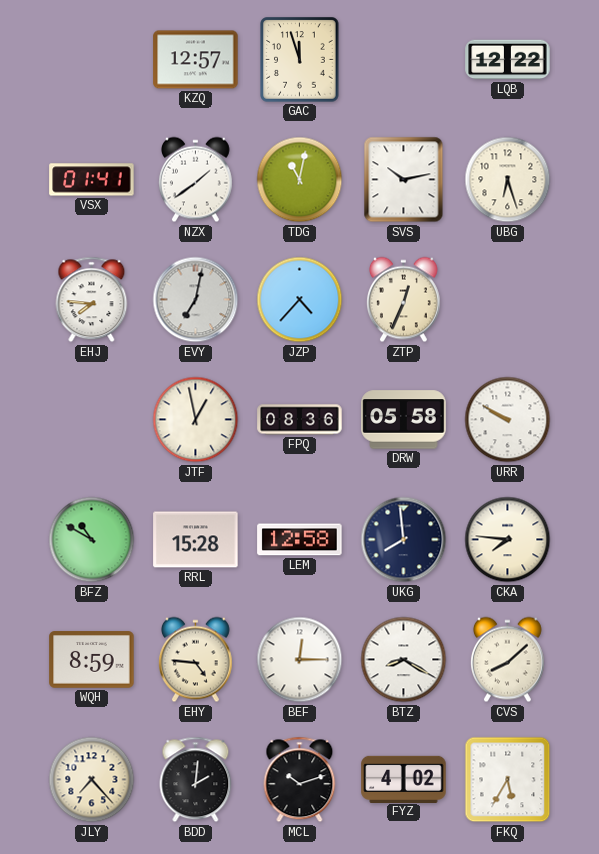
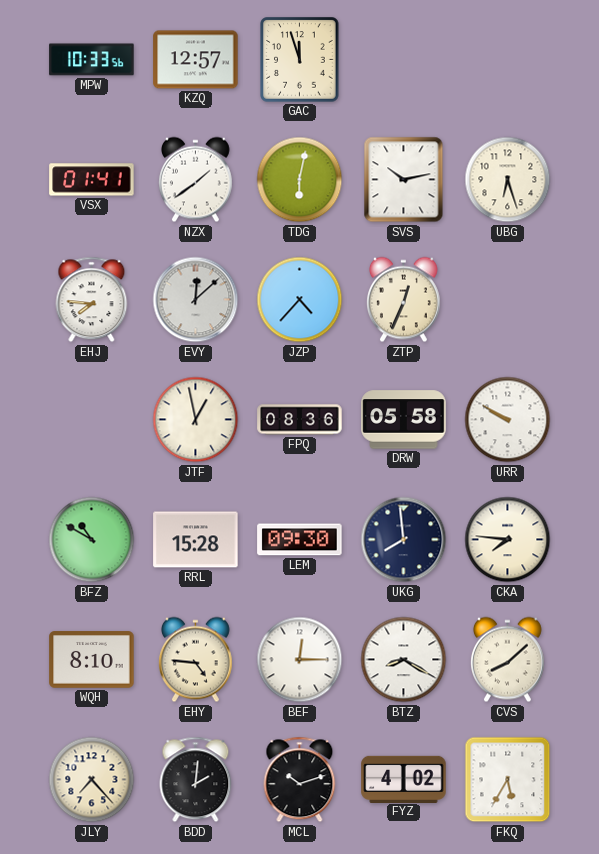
MPW: none -> 10:33
LQB: 12:22 -> none
TDG: 11:02 -> 6:02
EVY: 7:02 -> 12:08
LEM: 12:58 -> 09:30
WQH: 8:59 -> 8:10
